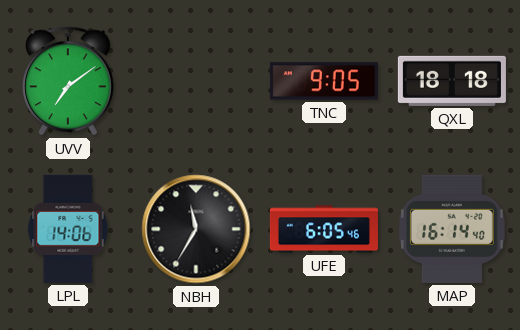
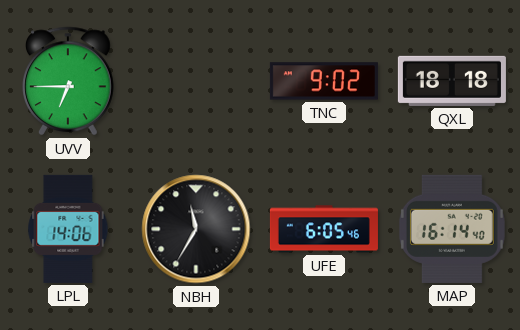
UVV: 7:09 -> 6:45
TNC: 9:05 -> 9:02
